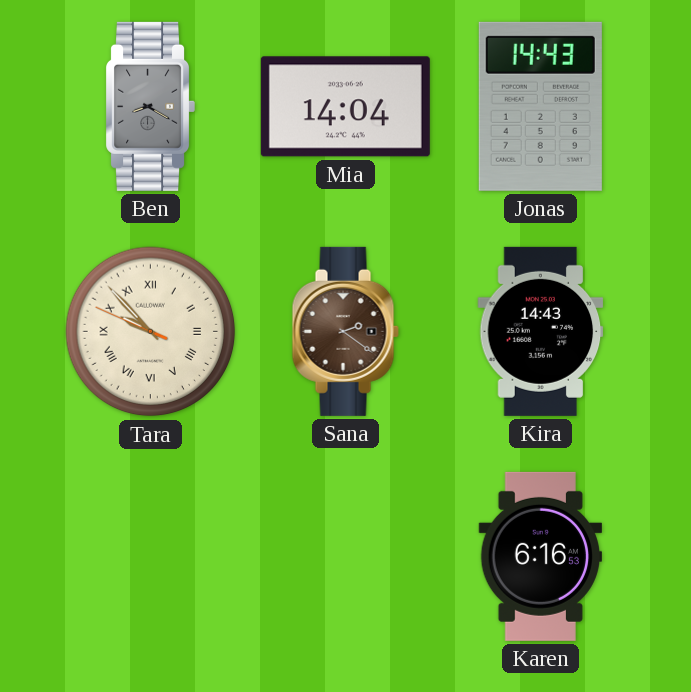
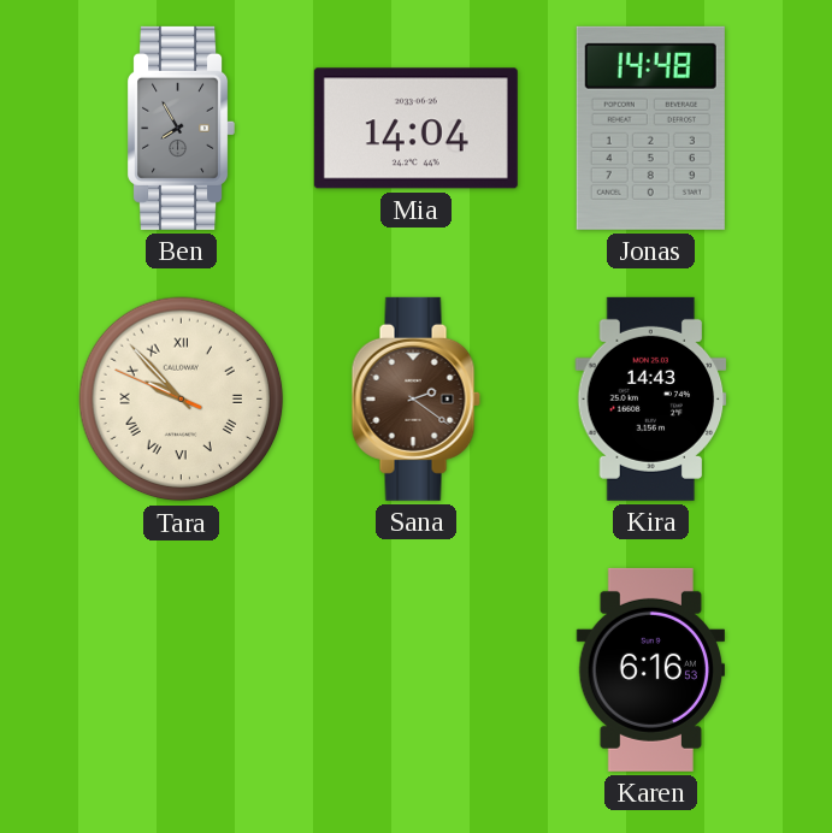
Ben: 8:20 -> 7:55
Jonas: 14:43 -> 14:48
